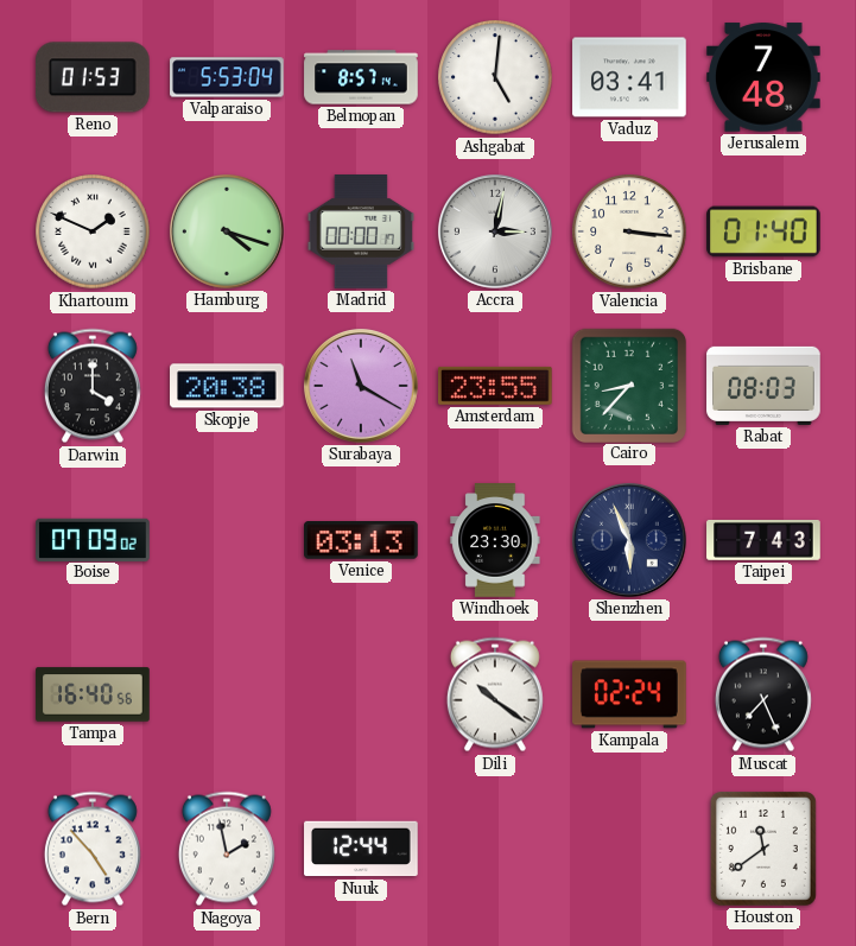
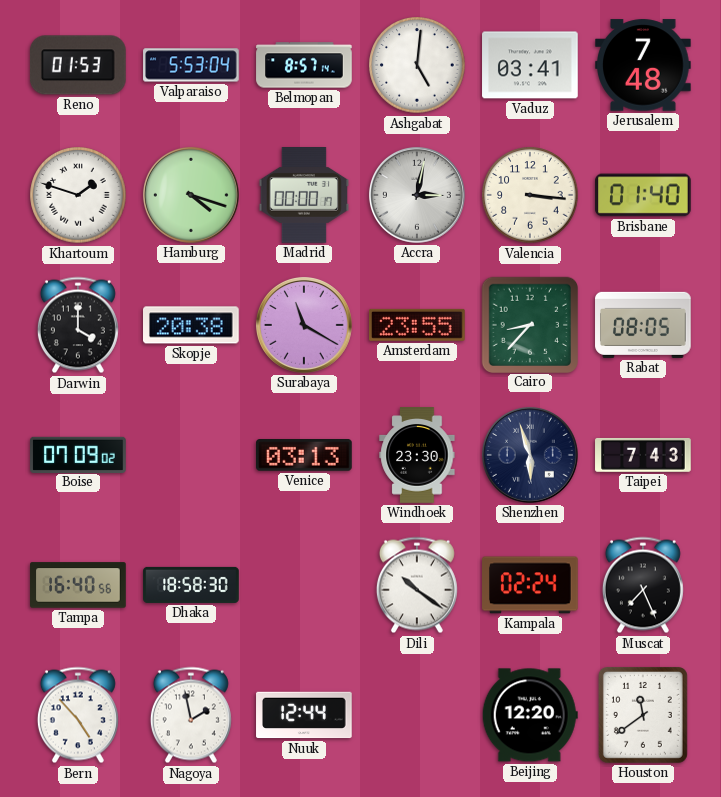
Khartoum: 1:49 -> 1:48
Rabat: 08:03 -> 08:05
Shenzhen: 5:56 -> 5:57
Dhaka: none -> 18:58
Beijing: none -> 12:20
